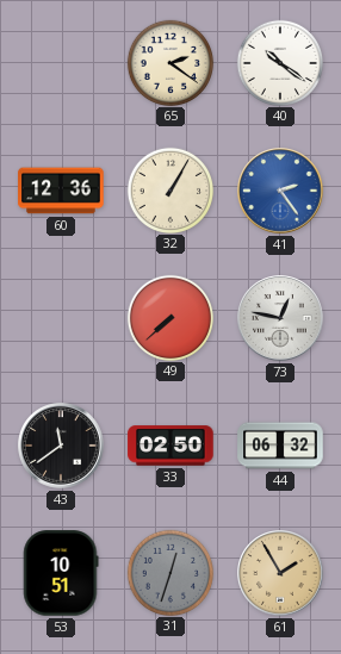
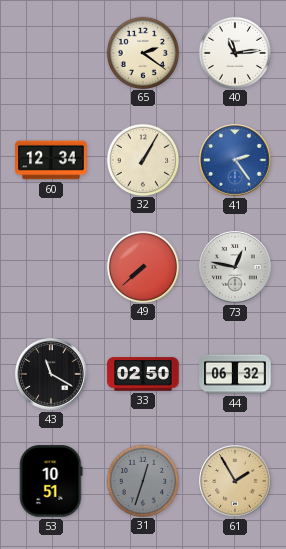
40: 10:21 -> 11:14
60: 12:36 -> 12:34
43: 11:39 -> 11:20
